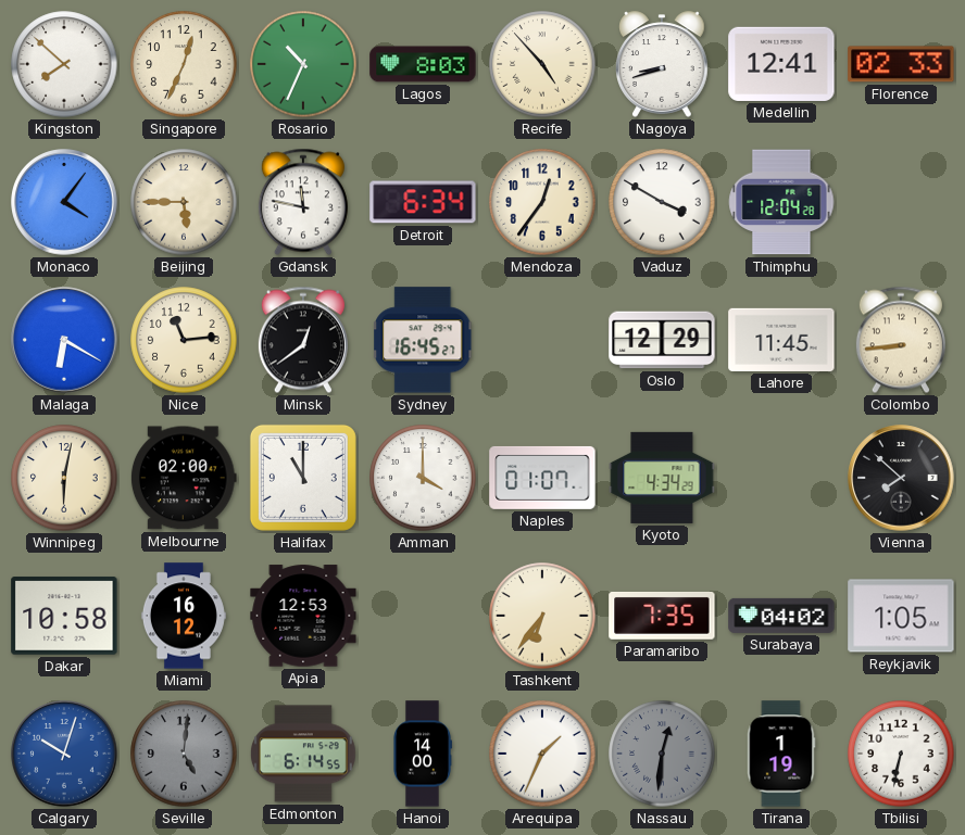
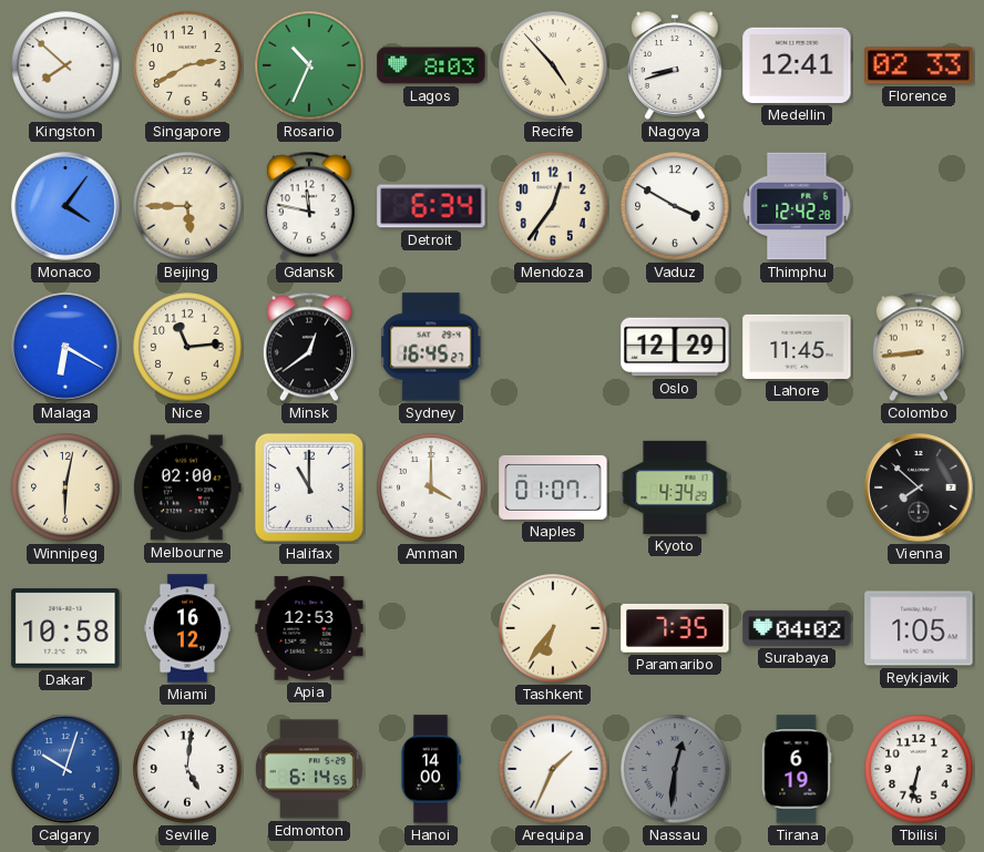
Singapore: 12:34 -> 2:40
Thimphu: 12:04 -> 12:42
Seville dial: grey -> white
Tirana: 1:19 -> 6:19
